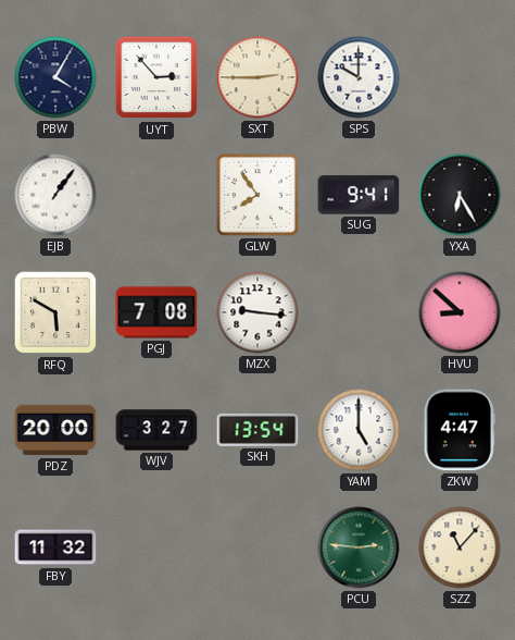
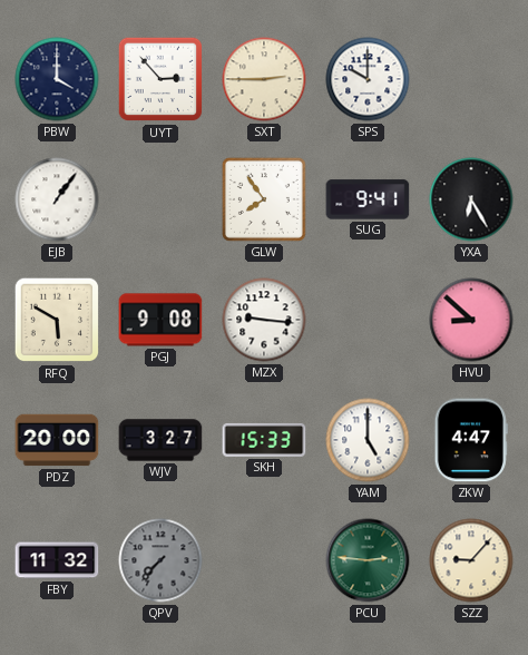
PBW: 4:05 -> 4:00
PGJ: 7:08 -> 9:08
SKH: 13:54 -> 15:33
QPV: none -> 7:37
SZZ: 11:07 -> 9:07
